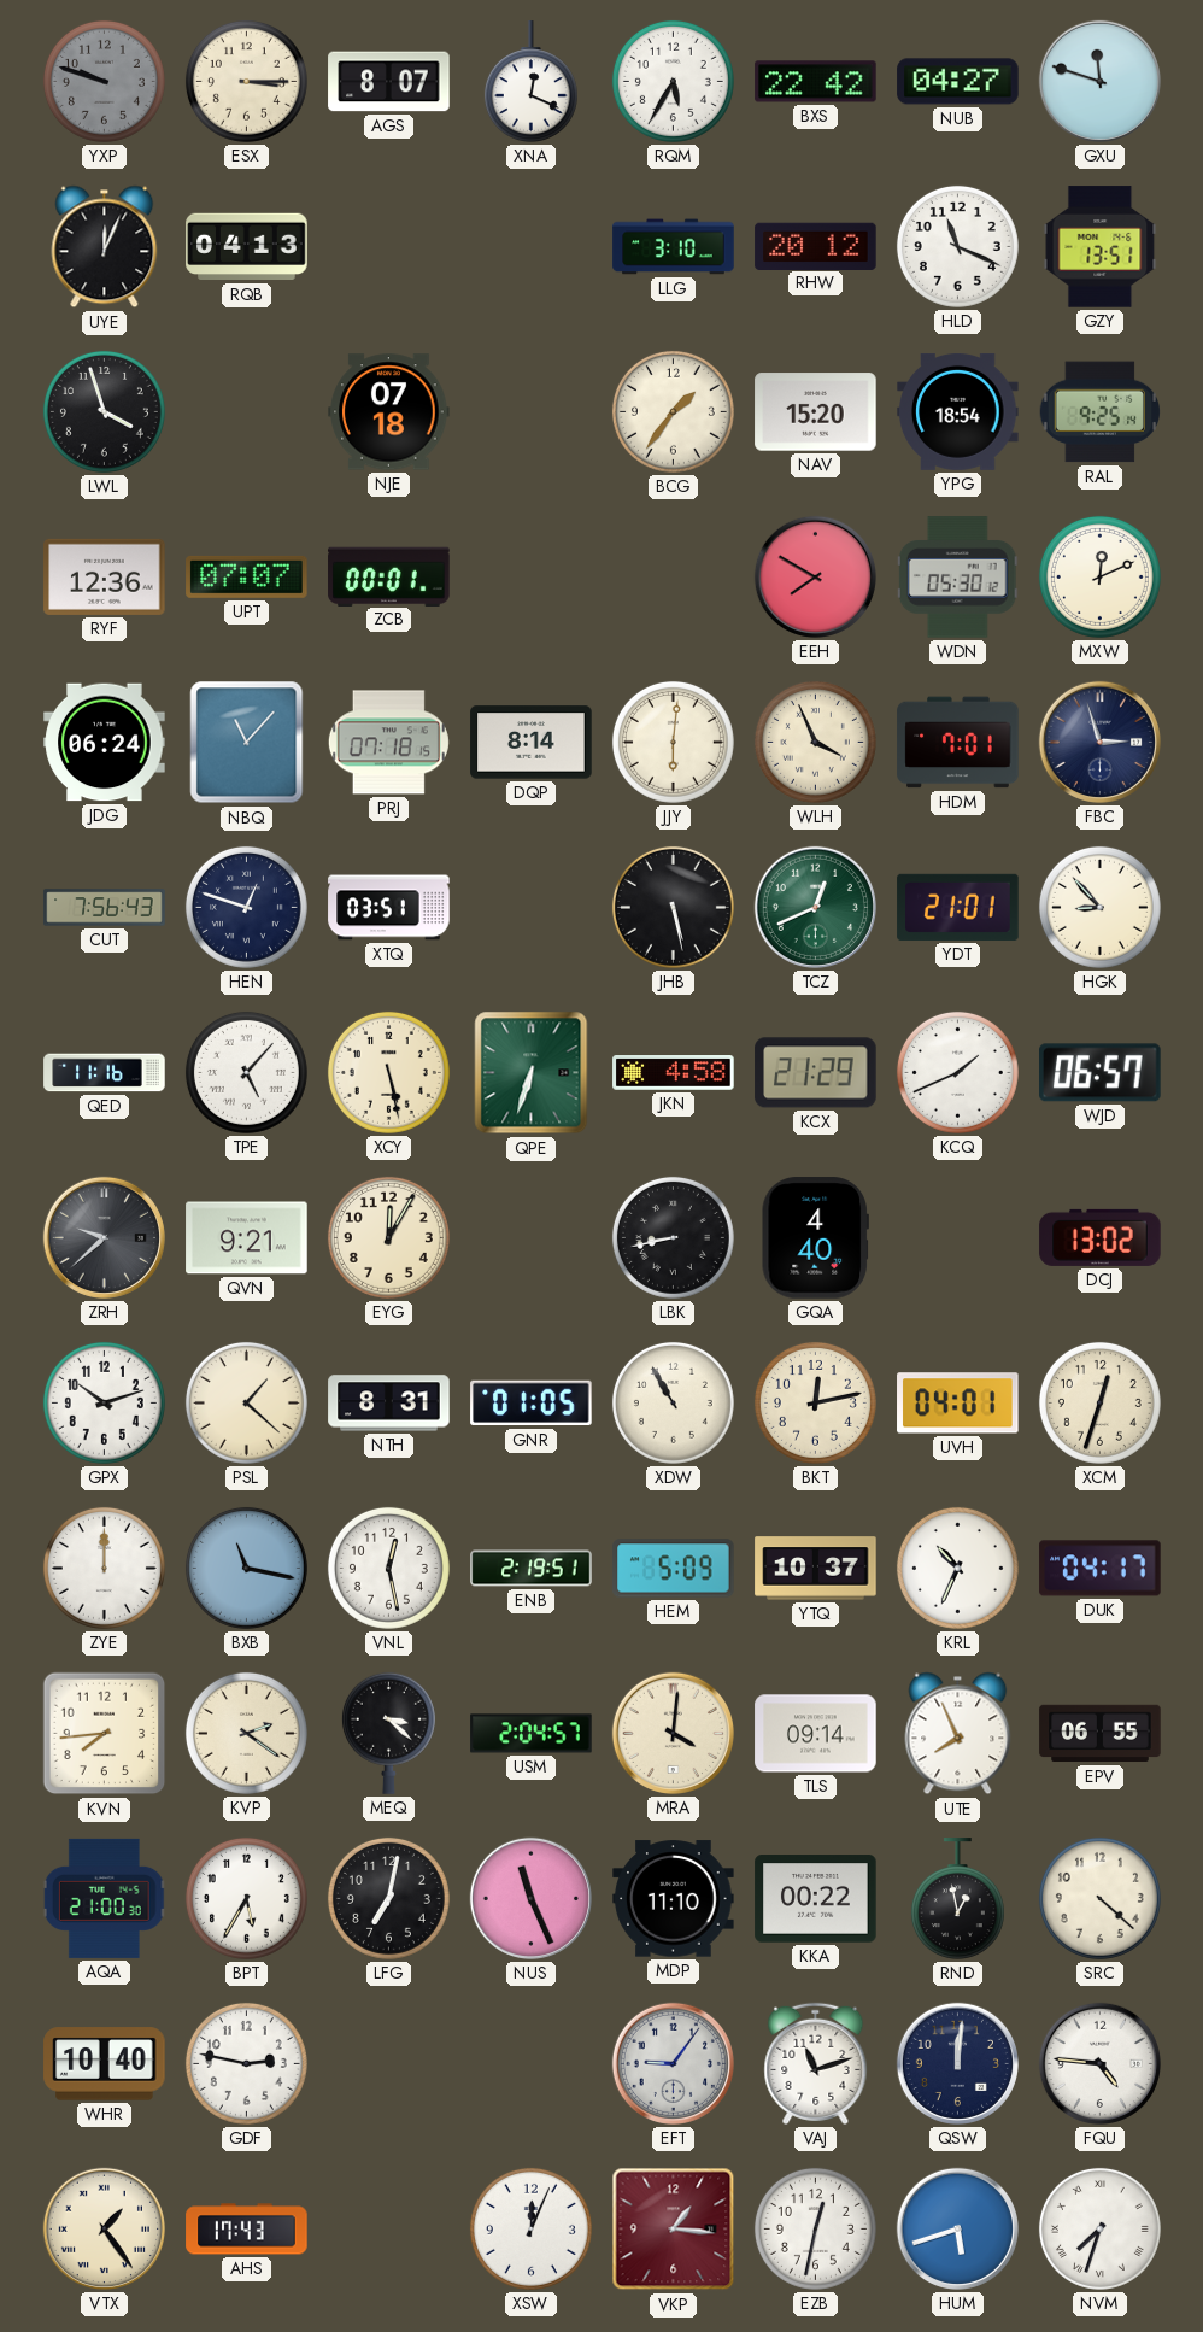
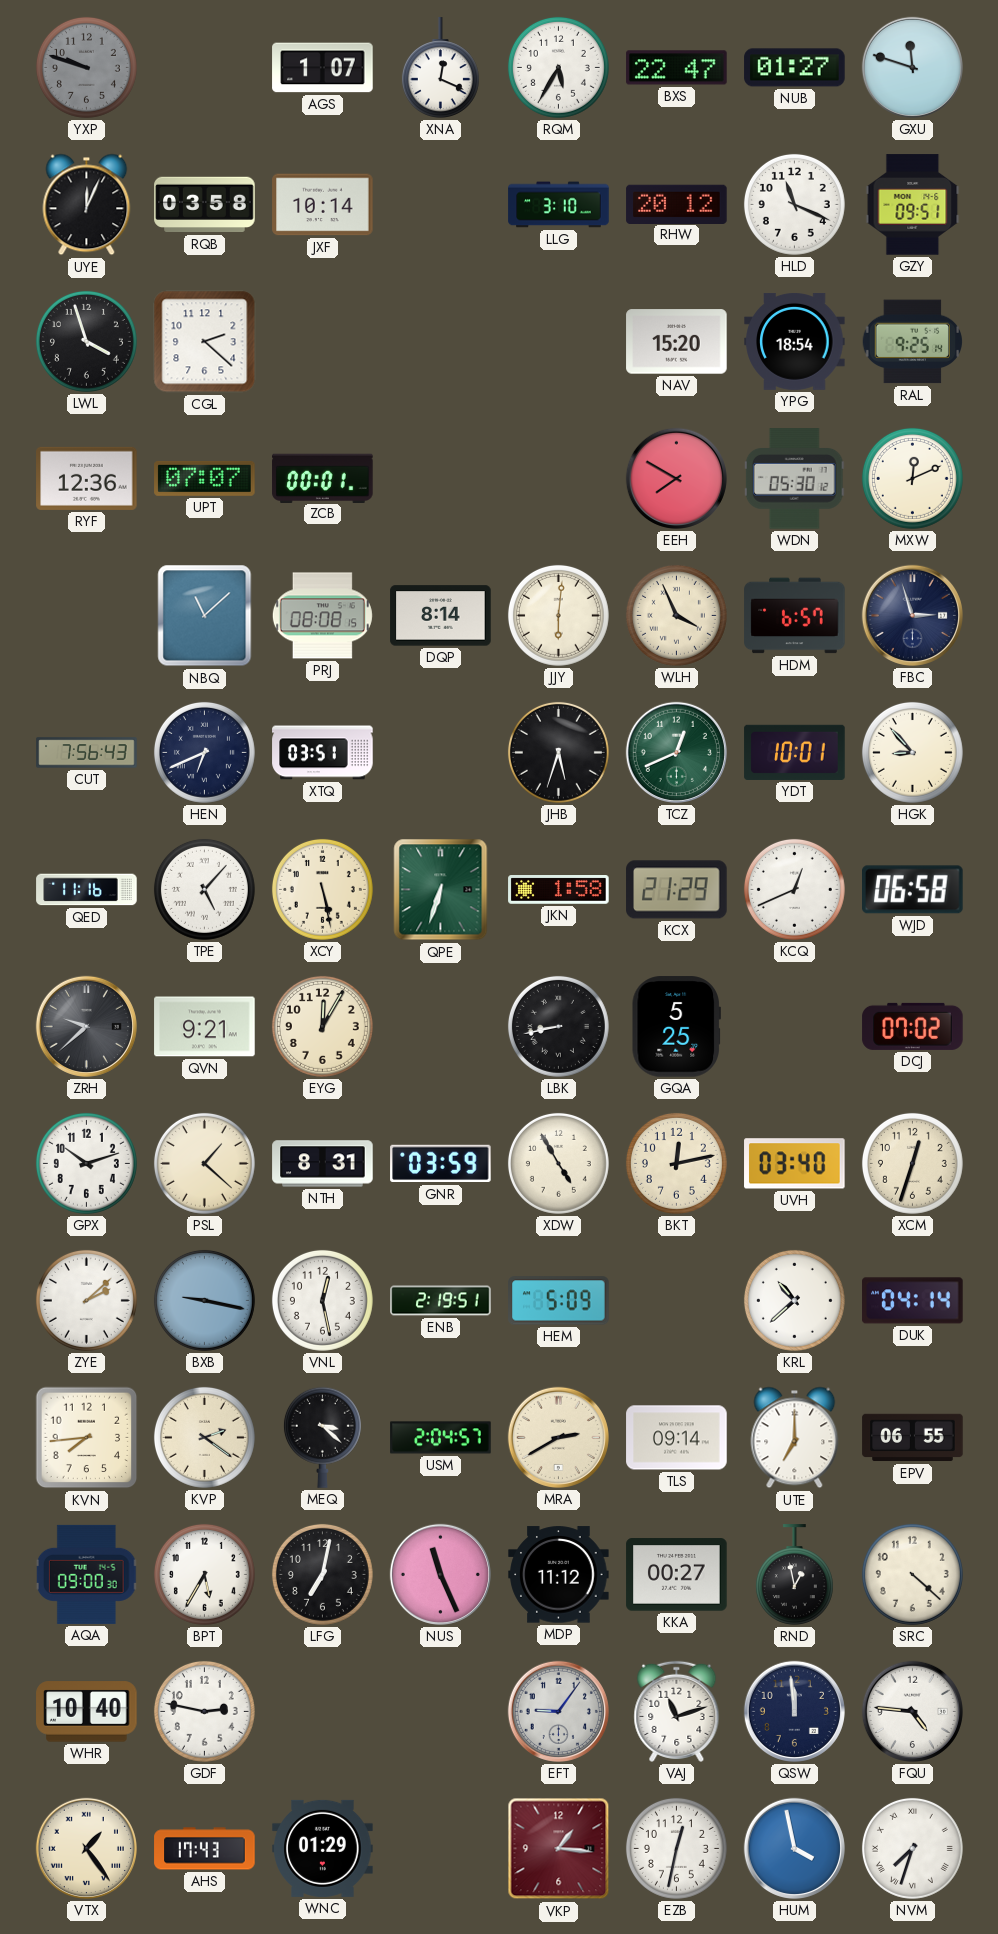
ESX: 3:15 -> none
AGS: 8:07 -> 1:07
BXS: 22:42 -> 22:47
NUB: 04:27 -> 01:27
RQB: 04:13 -> 03:58
JXF: none -> 10:14
GZY: 13:51 -> 09:51
CGL: none -> 2:22
NJE: 07:18 -> none
BCG: 1:36 -> none
JDG: 06:24 -> none
NBQ: 11:07 -> 11:08
PRJ: 07:18 -> 08:08
HDM: 7:01 -> 6:57
HEN: 12:48 -> 6:41
JHB: 5:28 -> 5:33
YDT: 21:01 -> 10:01
JKN: 4:58 -> 1:58
KCQ: 1:41 -> 12:41
WJD: 06:57 -> 06:58
GQA: 4:40 -> 5:25
DCJ: 13:02 -> 07:02
GNR: 01:05 -> 03:59
XDW: 10:55 -> 4:55
UVH: 04:01 -> 03:40
ZYE: 12:00 -> 2:08
BXB: 11:17 -> 9:17
YTQ: 10:37 -> none
KRL: 10:34 -> 10:38
DUK: 04:17 -> 04:14
MRA: 4:01 -> 2:40
UTE: 7:56 -> 7:00
AQA: 21:00 -> 09:00
MDP: 11:10 -> 11:12
KKA: 00:22 -> 00:27
QSW: 12:01 -> 11:59
WNC: none -> 01:29
XSW: 12:04 -> none
HUM: 5:42 -> 3:58
